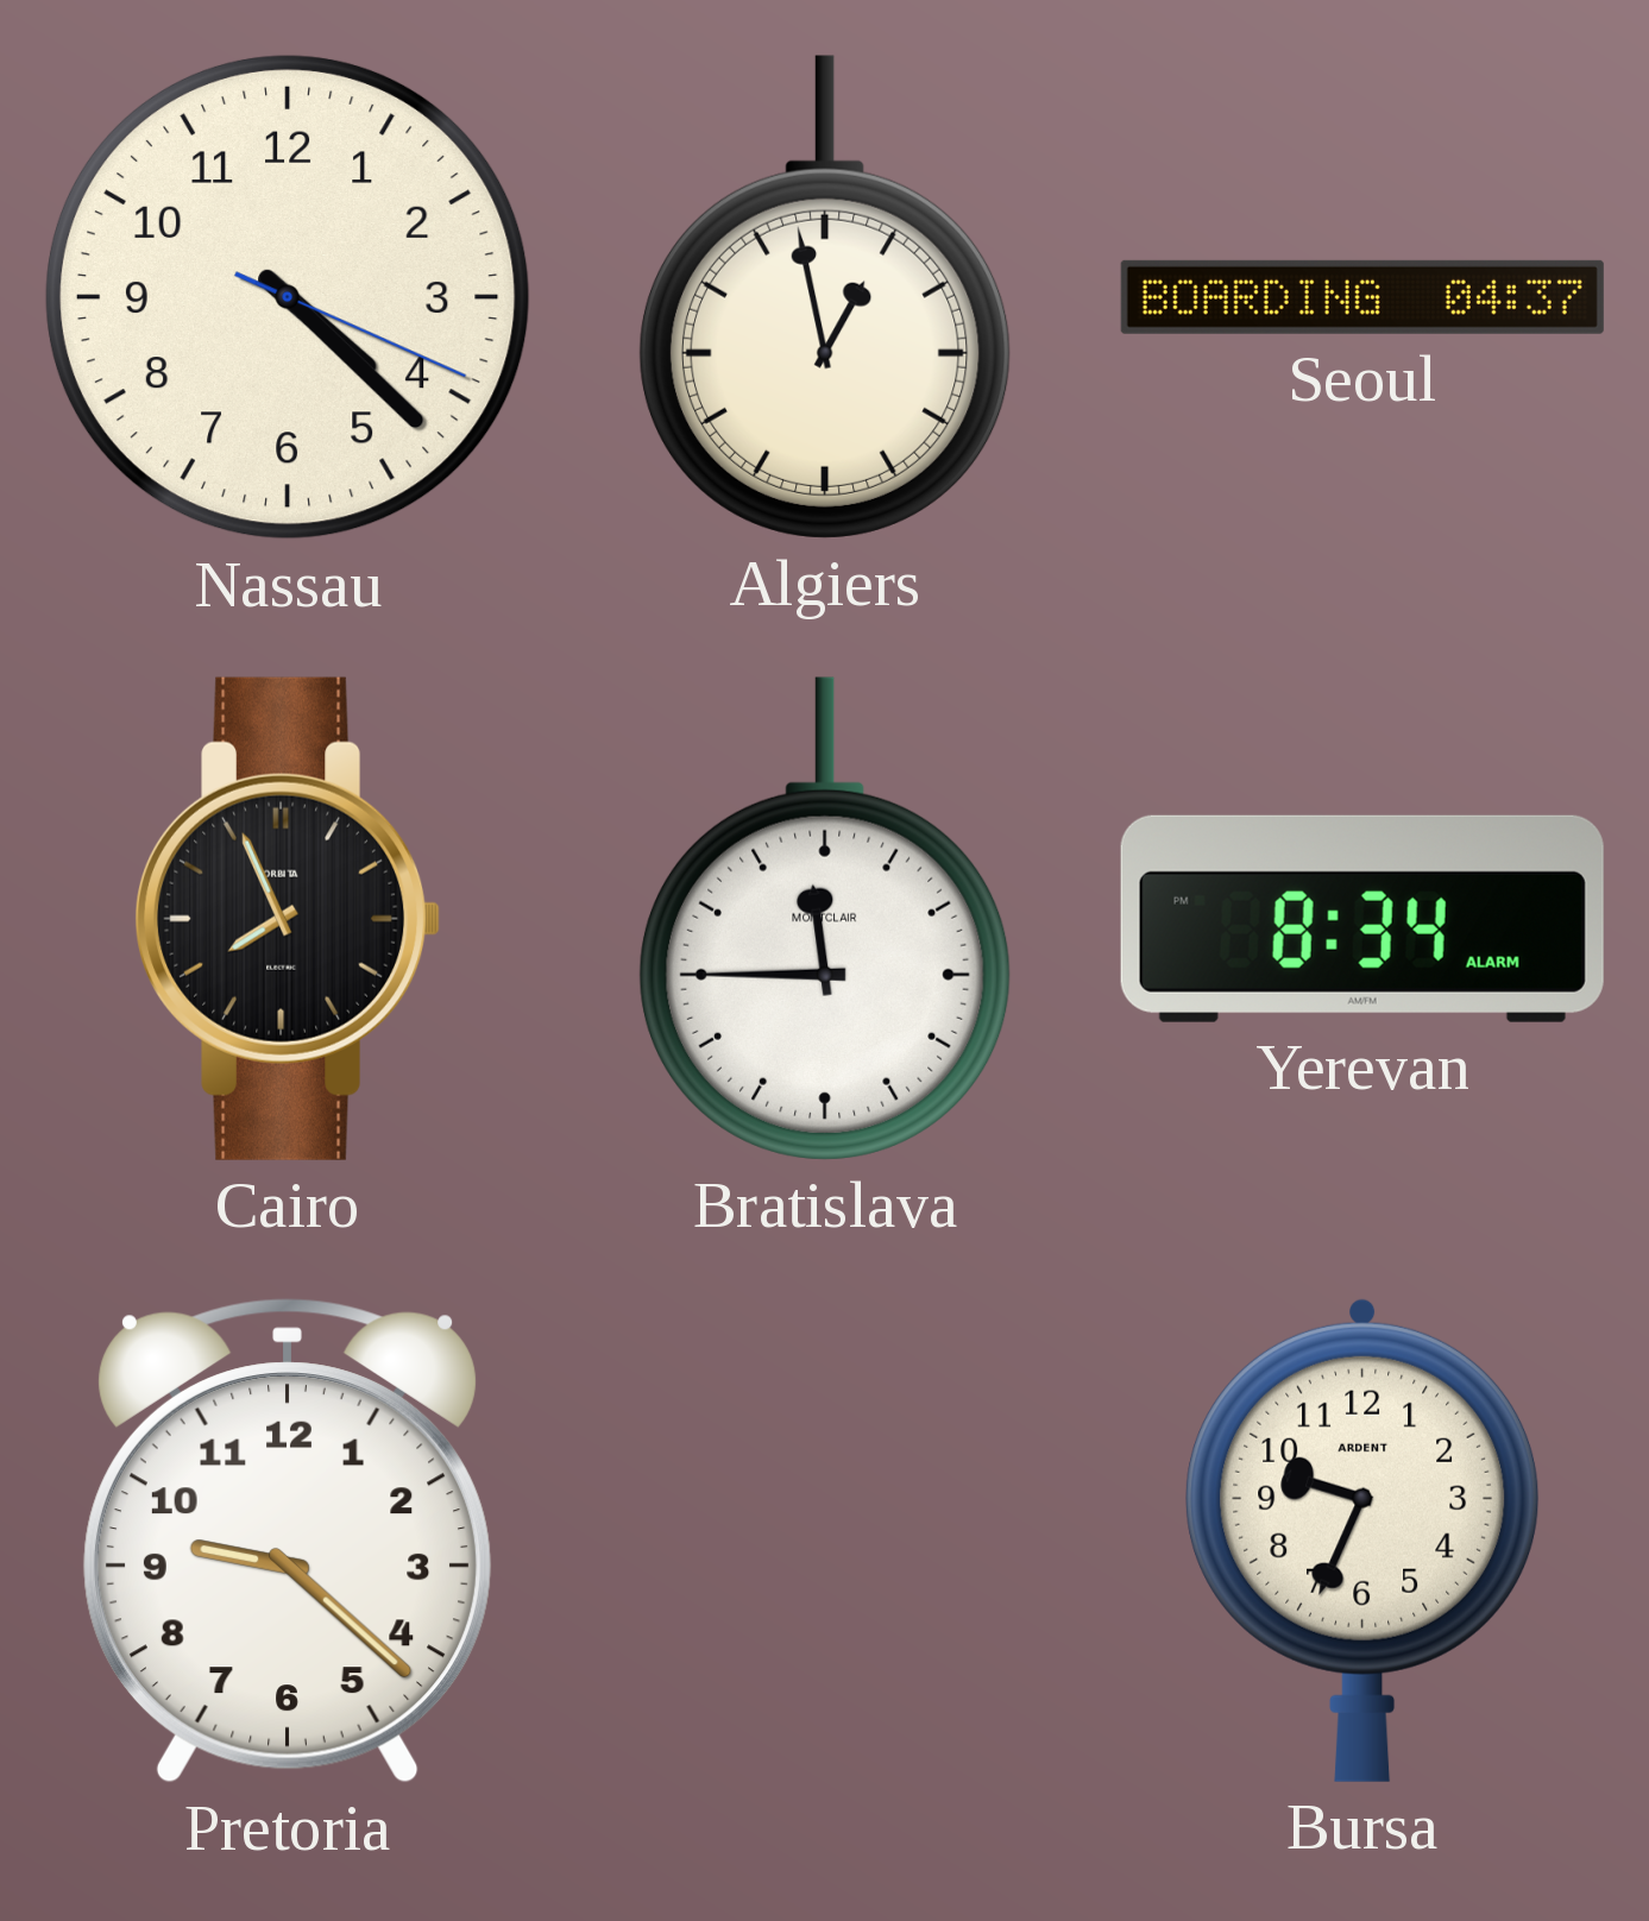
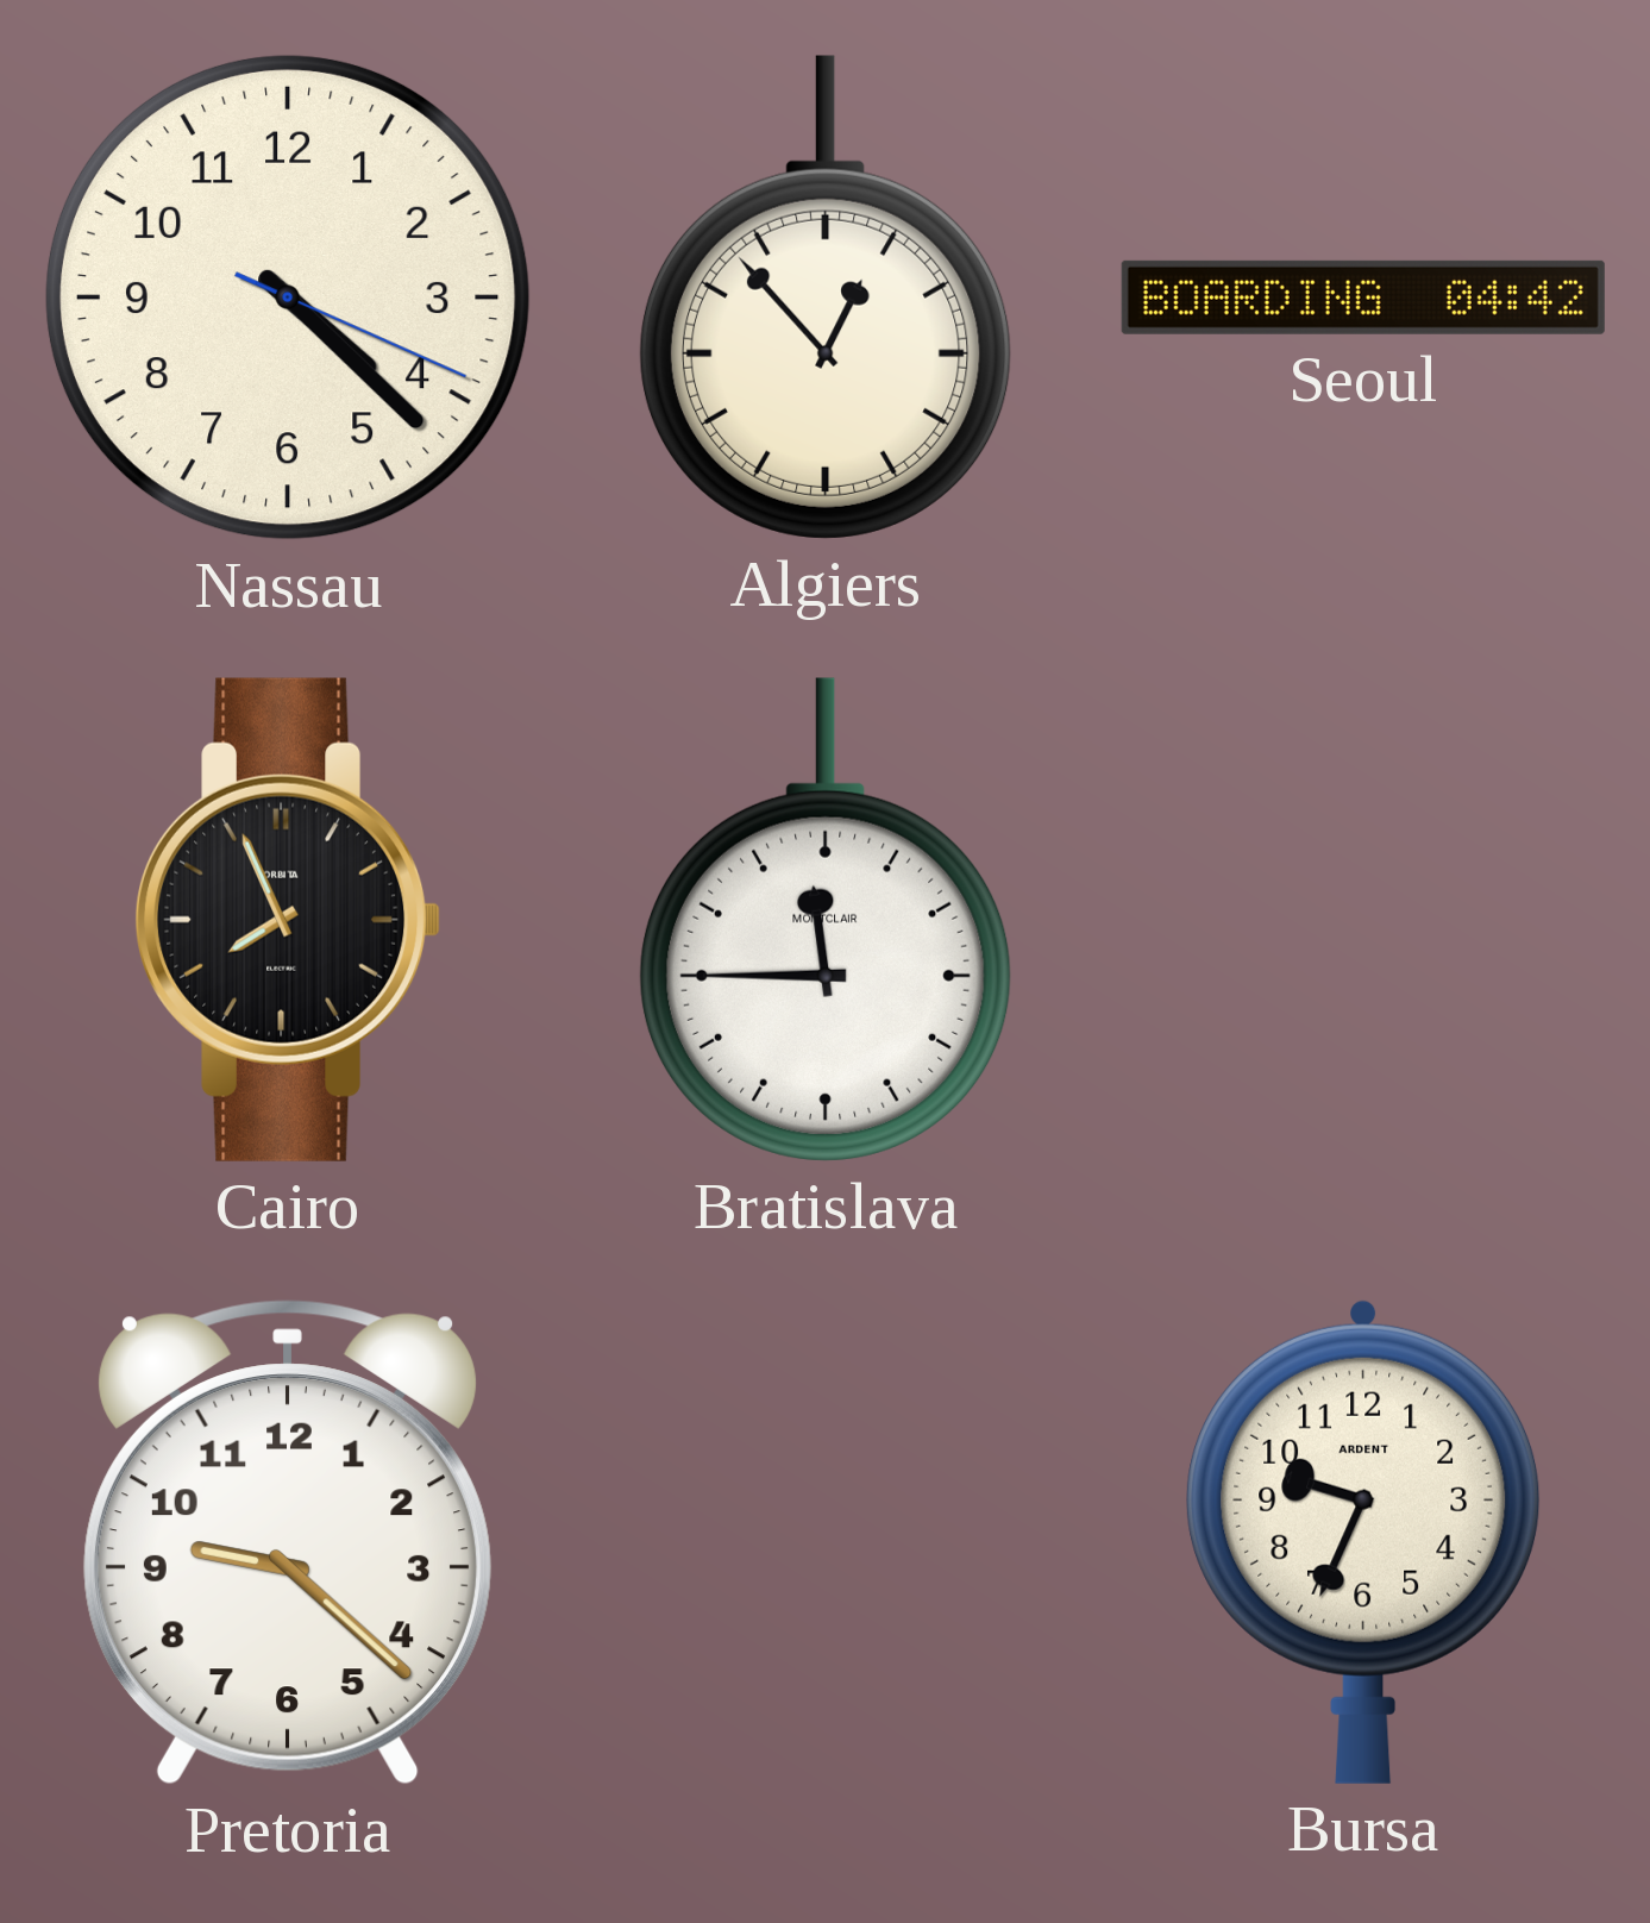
Algiers: 12:58 -> 12:53
Seoul: 04:37 -> 04:42
Yerevan: 8:34 -> none
